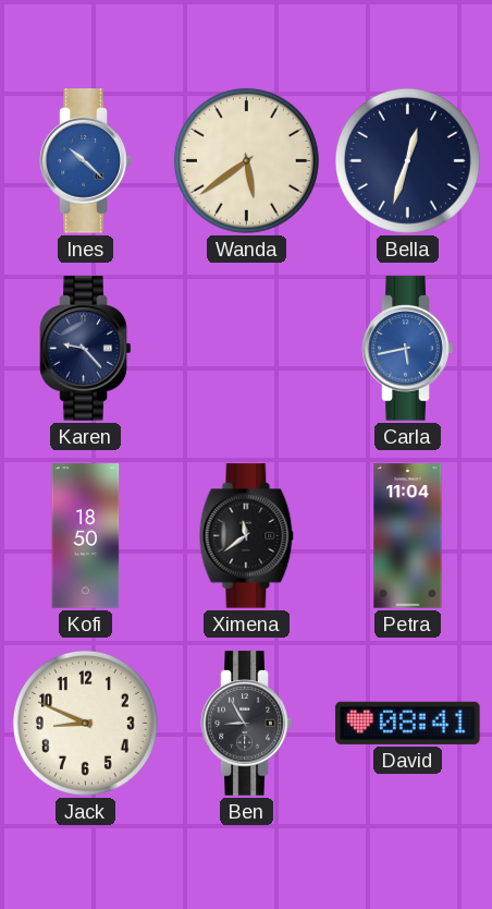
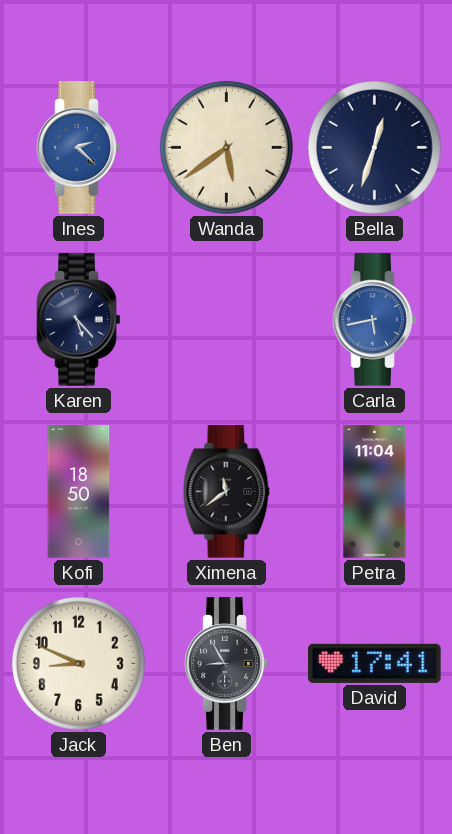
Ines: 10:22 -> 2:22
Karen: 9:23 -> 5:23
David: 08:41 -> 17:41
